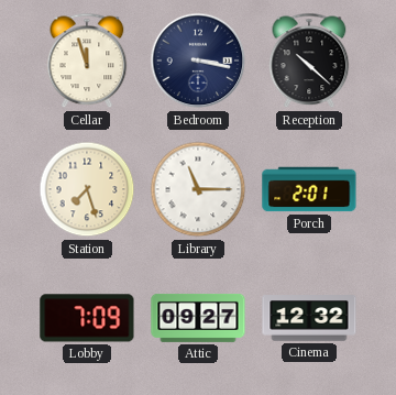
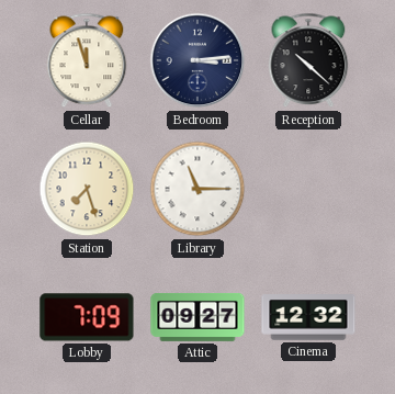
Bedroom: 3:17 -> 3:14
Porch: 2:01 -> none
